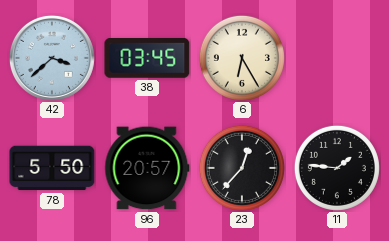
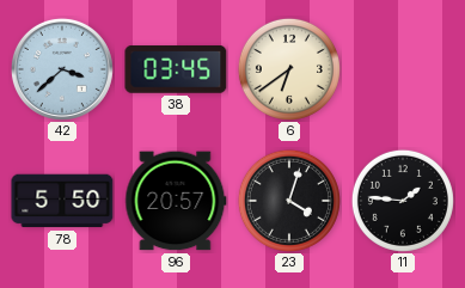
6: 6:25 -> 6:39
23: 12:37 -> 4:03
